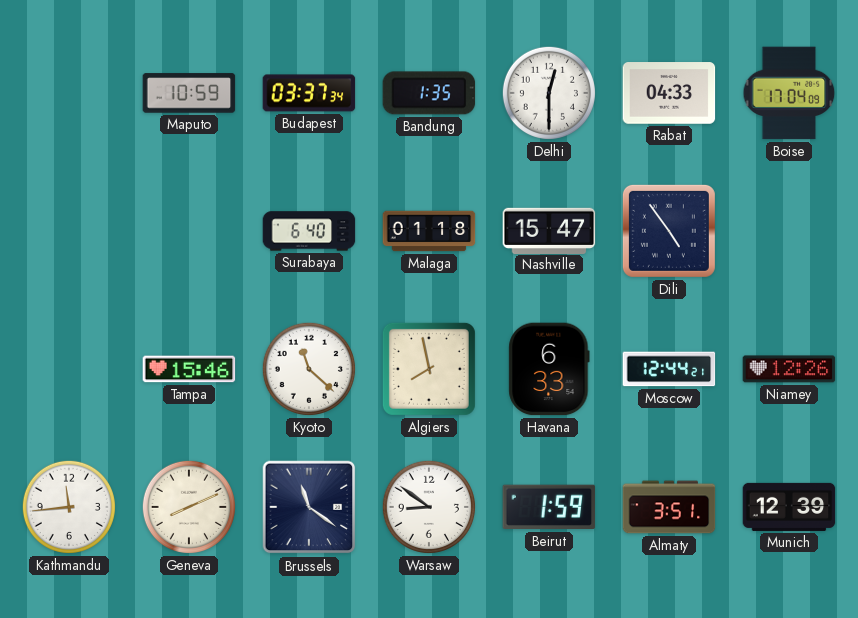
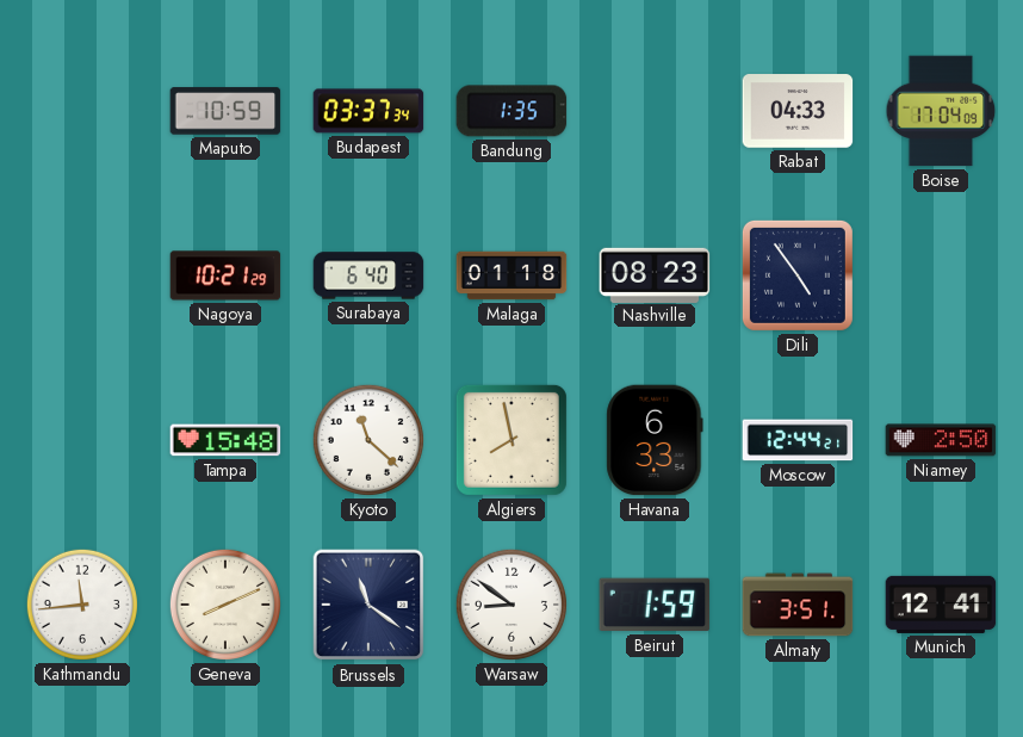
Delhi: 12:30 -> none
Nagoya: none -> 10:21
Nashville: 15:47 -> 08:23
Tampa: 15:46 -> 15:48
Niamey: 12:26 -> 2:50
Munich: 12:39 -> 12:41
